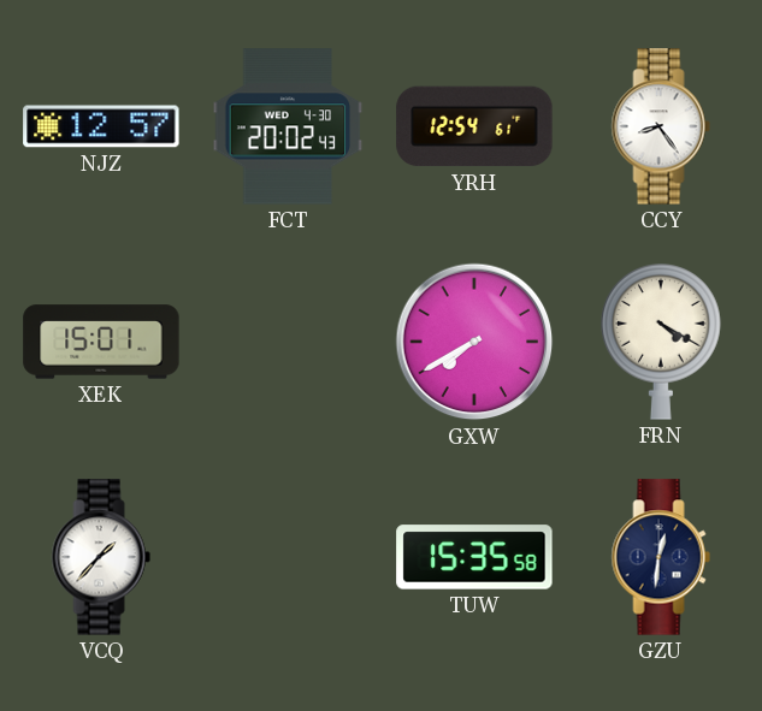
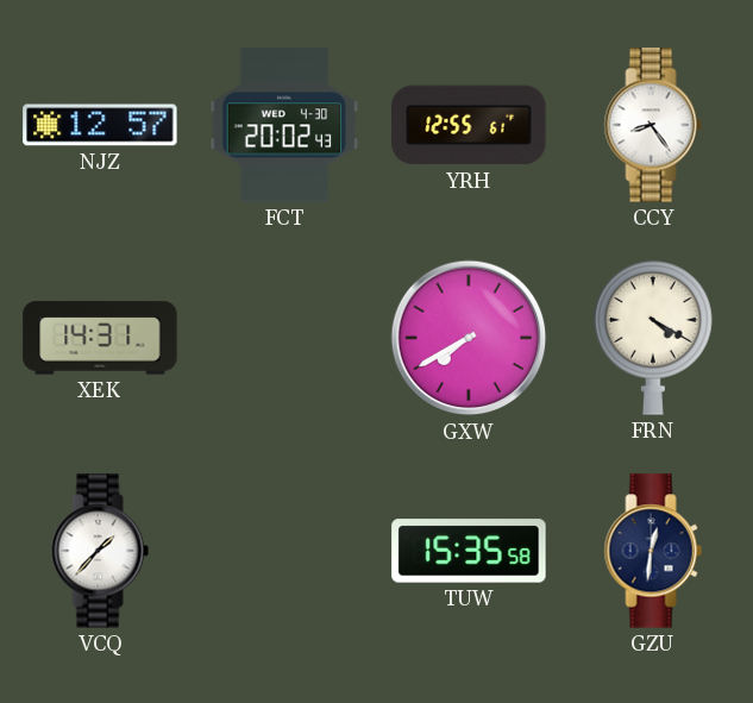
YRH: 12:54 -> 12:55
XEK: 15:01 -> 14:31
